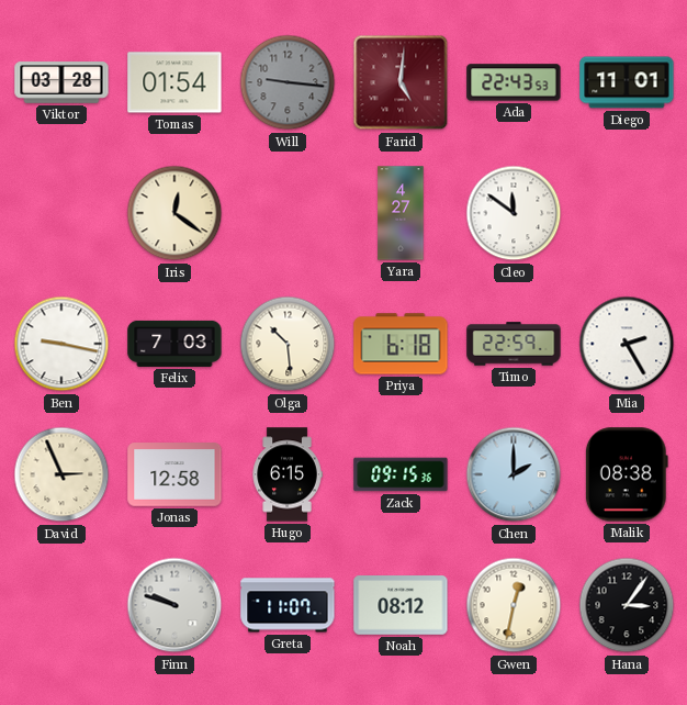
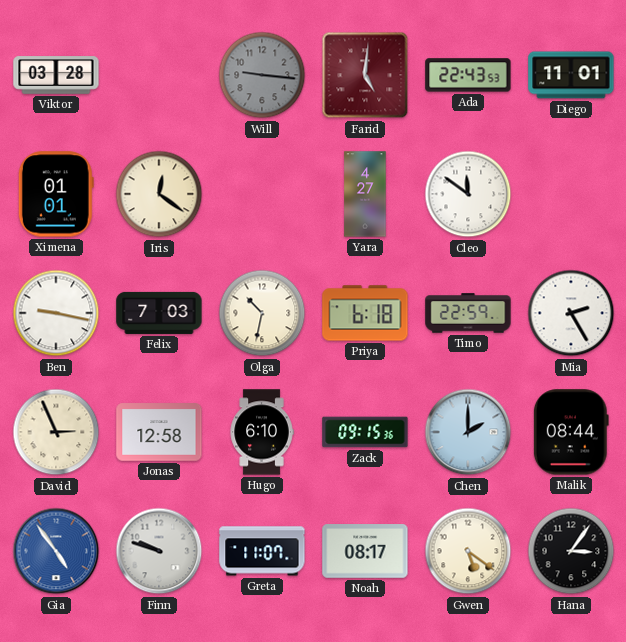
Tomas: 01:54 -> none
Ximena: none -> 01:01
Olga: 10:29 -> 10:32
Hugo: 6:15 -> 6:10
Malik: 08:38 -> 08:44
Gia: none -> 4:54
Noah: 08:12 -> 08:17
Gwen: 12:32 -> 5:21
